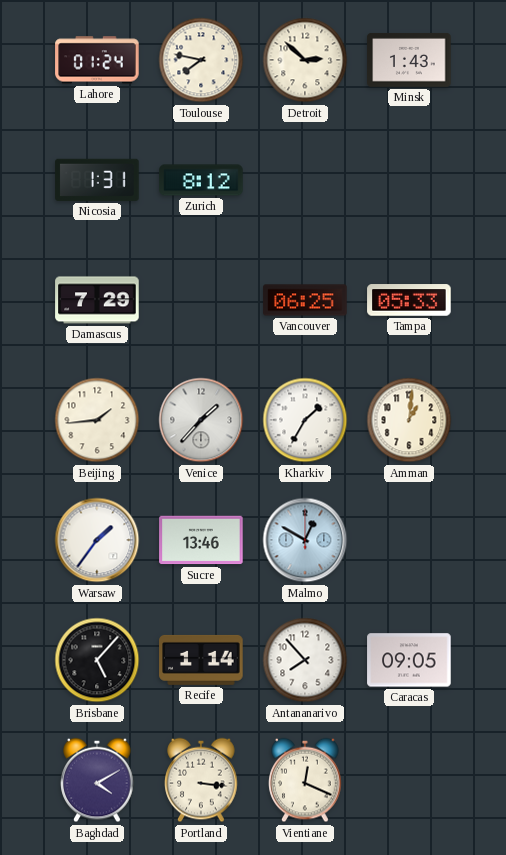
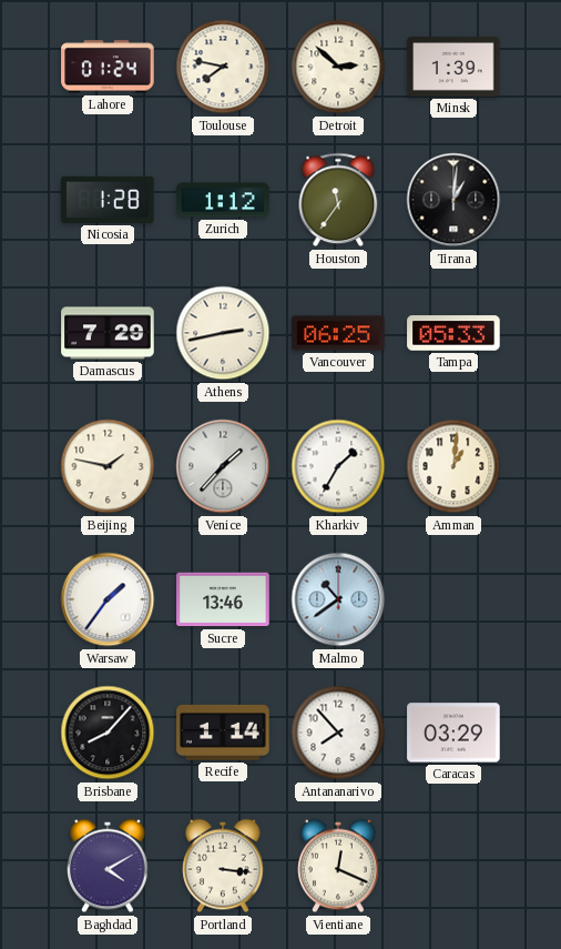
Minsk: 1:43 -> 1:39
Nicosia: 1:31 -> 1:28
Zurich: 8:12 -> 1:12
Houston: none -> 11:36
Tirana: none -> 1:01
Athens: none -> 2:43
Beijing: 1:44 -> 1:47
Malmo: 12:50 -> 10:39
Brisbane: 5:07 -> 8:07
Caracas: 09:05 -> 03:29
